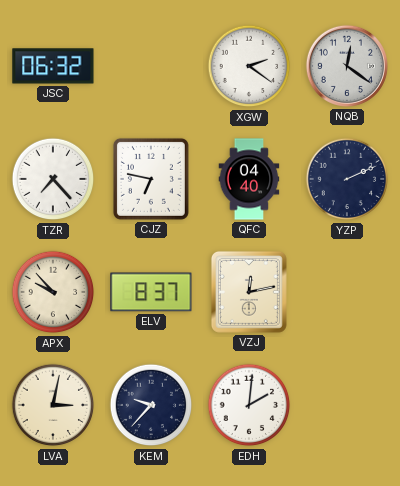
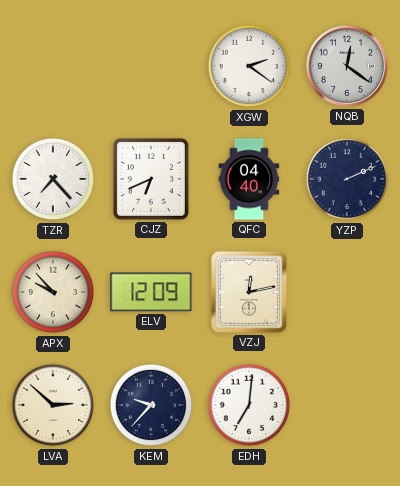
JSC: 06:32 -> none
CJZ: 6:47 -> 6:41
ELV: 8:37 -> 12:09
LVA: 3:02 -> 2:52
EDH: 2:01 -> 7:01
